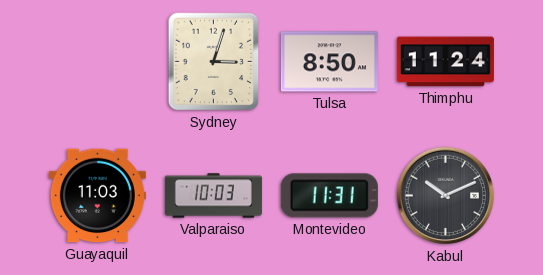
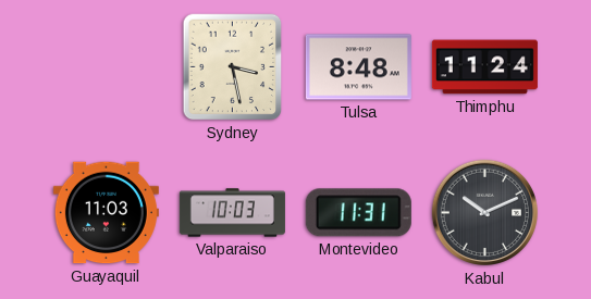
Sydney: 3:03 -> 3:28
Tulsa: 8:50 -> 8:48
